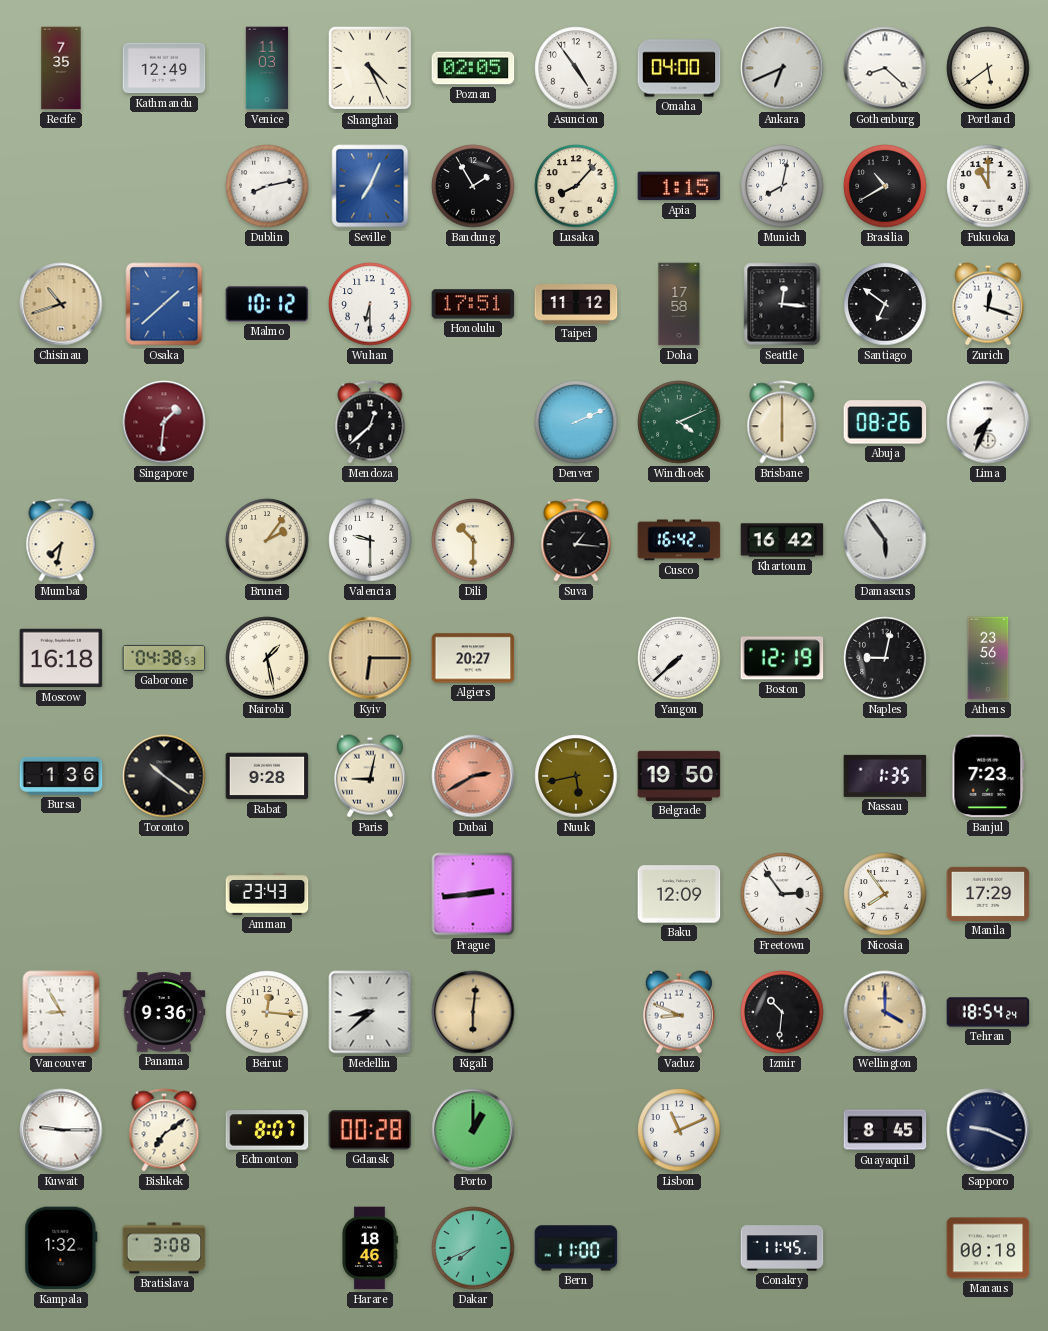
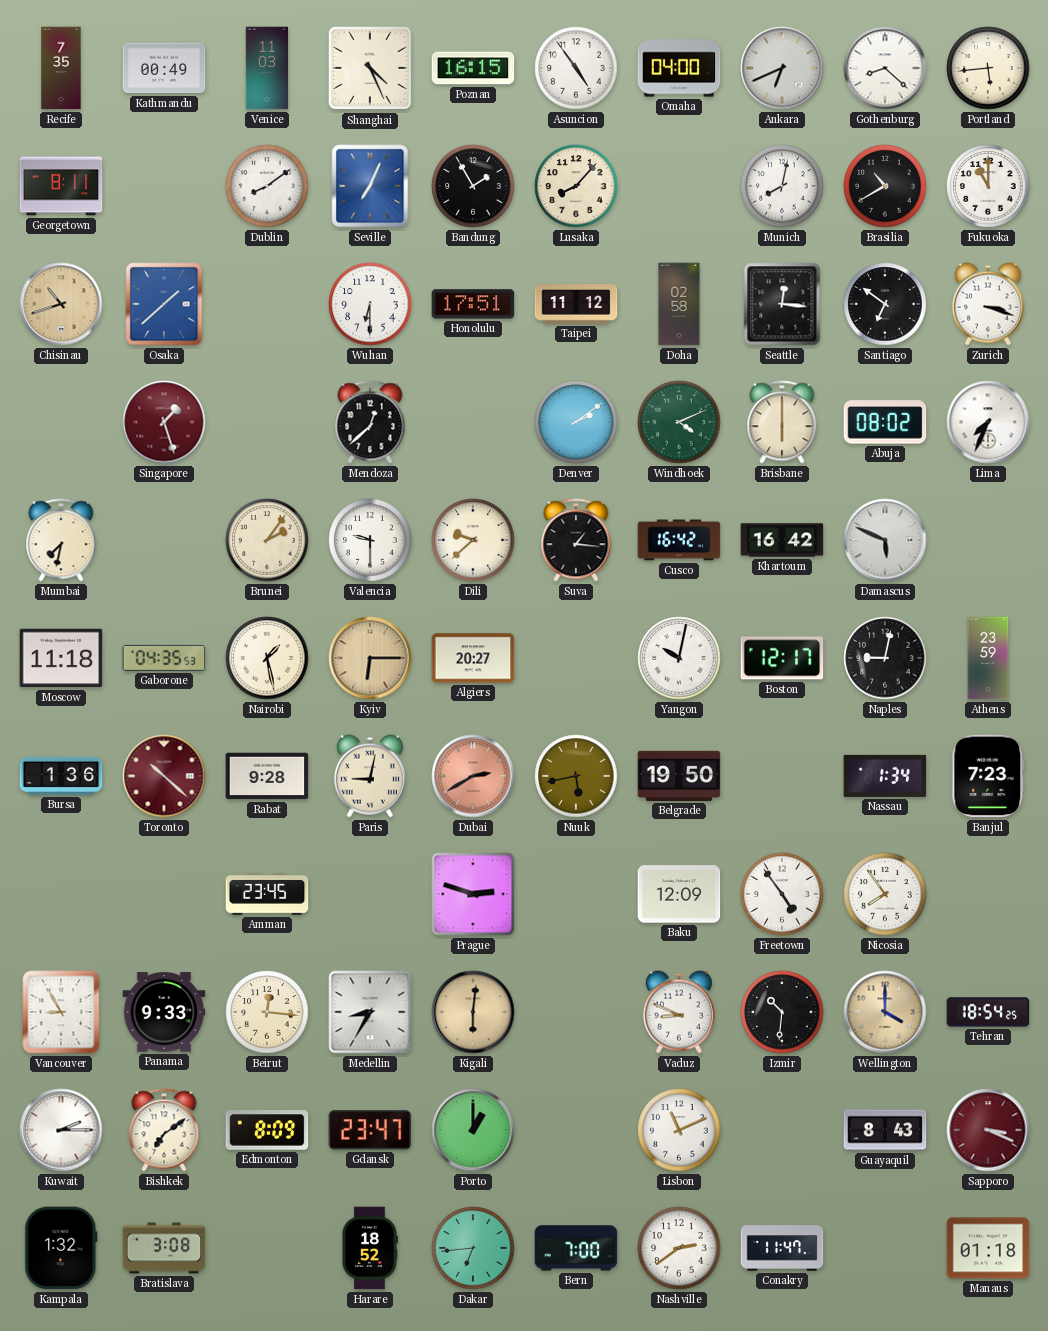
Kathmandu: 12:49 -> 00:49
Poznan: 02:05 -> 16:15
Portland: 5:39 -> 5:44
Georgetown: none -> 8:11
Dublin: 8:13 -> 8:09
Apia: 1:15 -> none
Malmo: 10:12 -> none
Doha: 17:58 -> 02:58
Zurich: 12:18 -> 3:18
Singapore: 1:31 -> 1:27
Denver: 2:11 -> 2:09
Abuja: 08:26 -> 08:02
Dili: 10:30 -> 9:38
Damascus: 5:54 -> 5:49
Moscow: 16:18 -> 11:18
Gaborone: 04:38 -> 04:35
Yangon: 7:38 -> 10:02
Boston: 12:19 -> 12:17
Athens: 23:56 -> 23:59
Toronto: 10:21 -> 10:22
Toronto dial: black -> burgundy
Nassau: 1:35 -> 1:34
Amman: 23:43 -> 23:45
Prague: 2:44 -> 2:48
Freetown: 2:54 -> 4:54
Manila: 17:29 -> none
Panama: 9:36 -> 9:33
Medellin: 8:38 -> 8:35
Tehran: 18:54:24 -> 18:54:25
Kuwait: 9:15 -> 2:15
Edmonton: 8:07 -> 8:09
Gdansk: 00:28 -> 23:47
Guayaquil: 8:45 -> 8:43
Sapporo: 9:19 -> 3:19
Sapporo dial: navy -> burgundy
Harare: 18:46 -> 18:52
Dakar: 7:41 -> 6:44
Bern: 11:00 -> 7:00
Nashville: none -> 2:39
Conakry: 11:45 -> 11:47
Manaus: 00:18 -> 01:18
